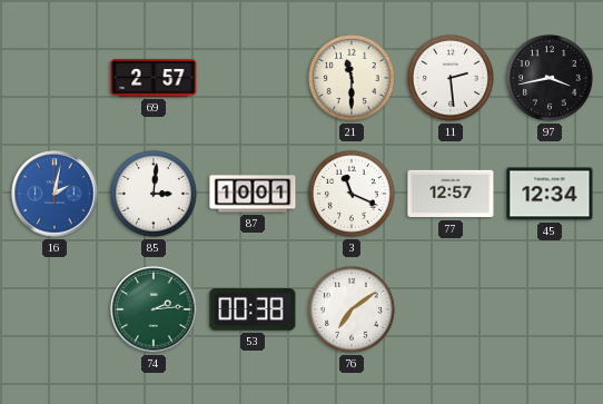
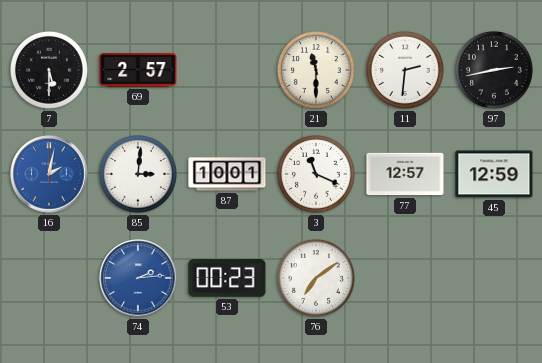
7: none -> 5:30
11: 2:29 -> 2:31
97: 3:43 -> 2:43
45: 12:34 -> 12:59
74 dial: green -> blue
53: 00:38 -> 00:23
